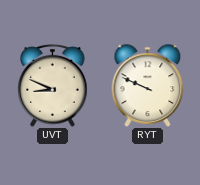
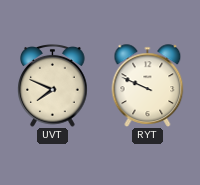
UVT: 8:49 -> 7:49
